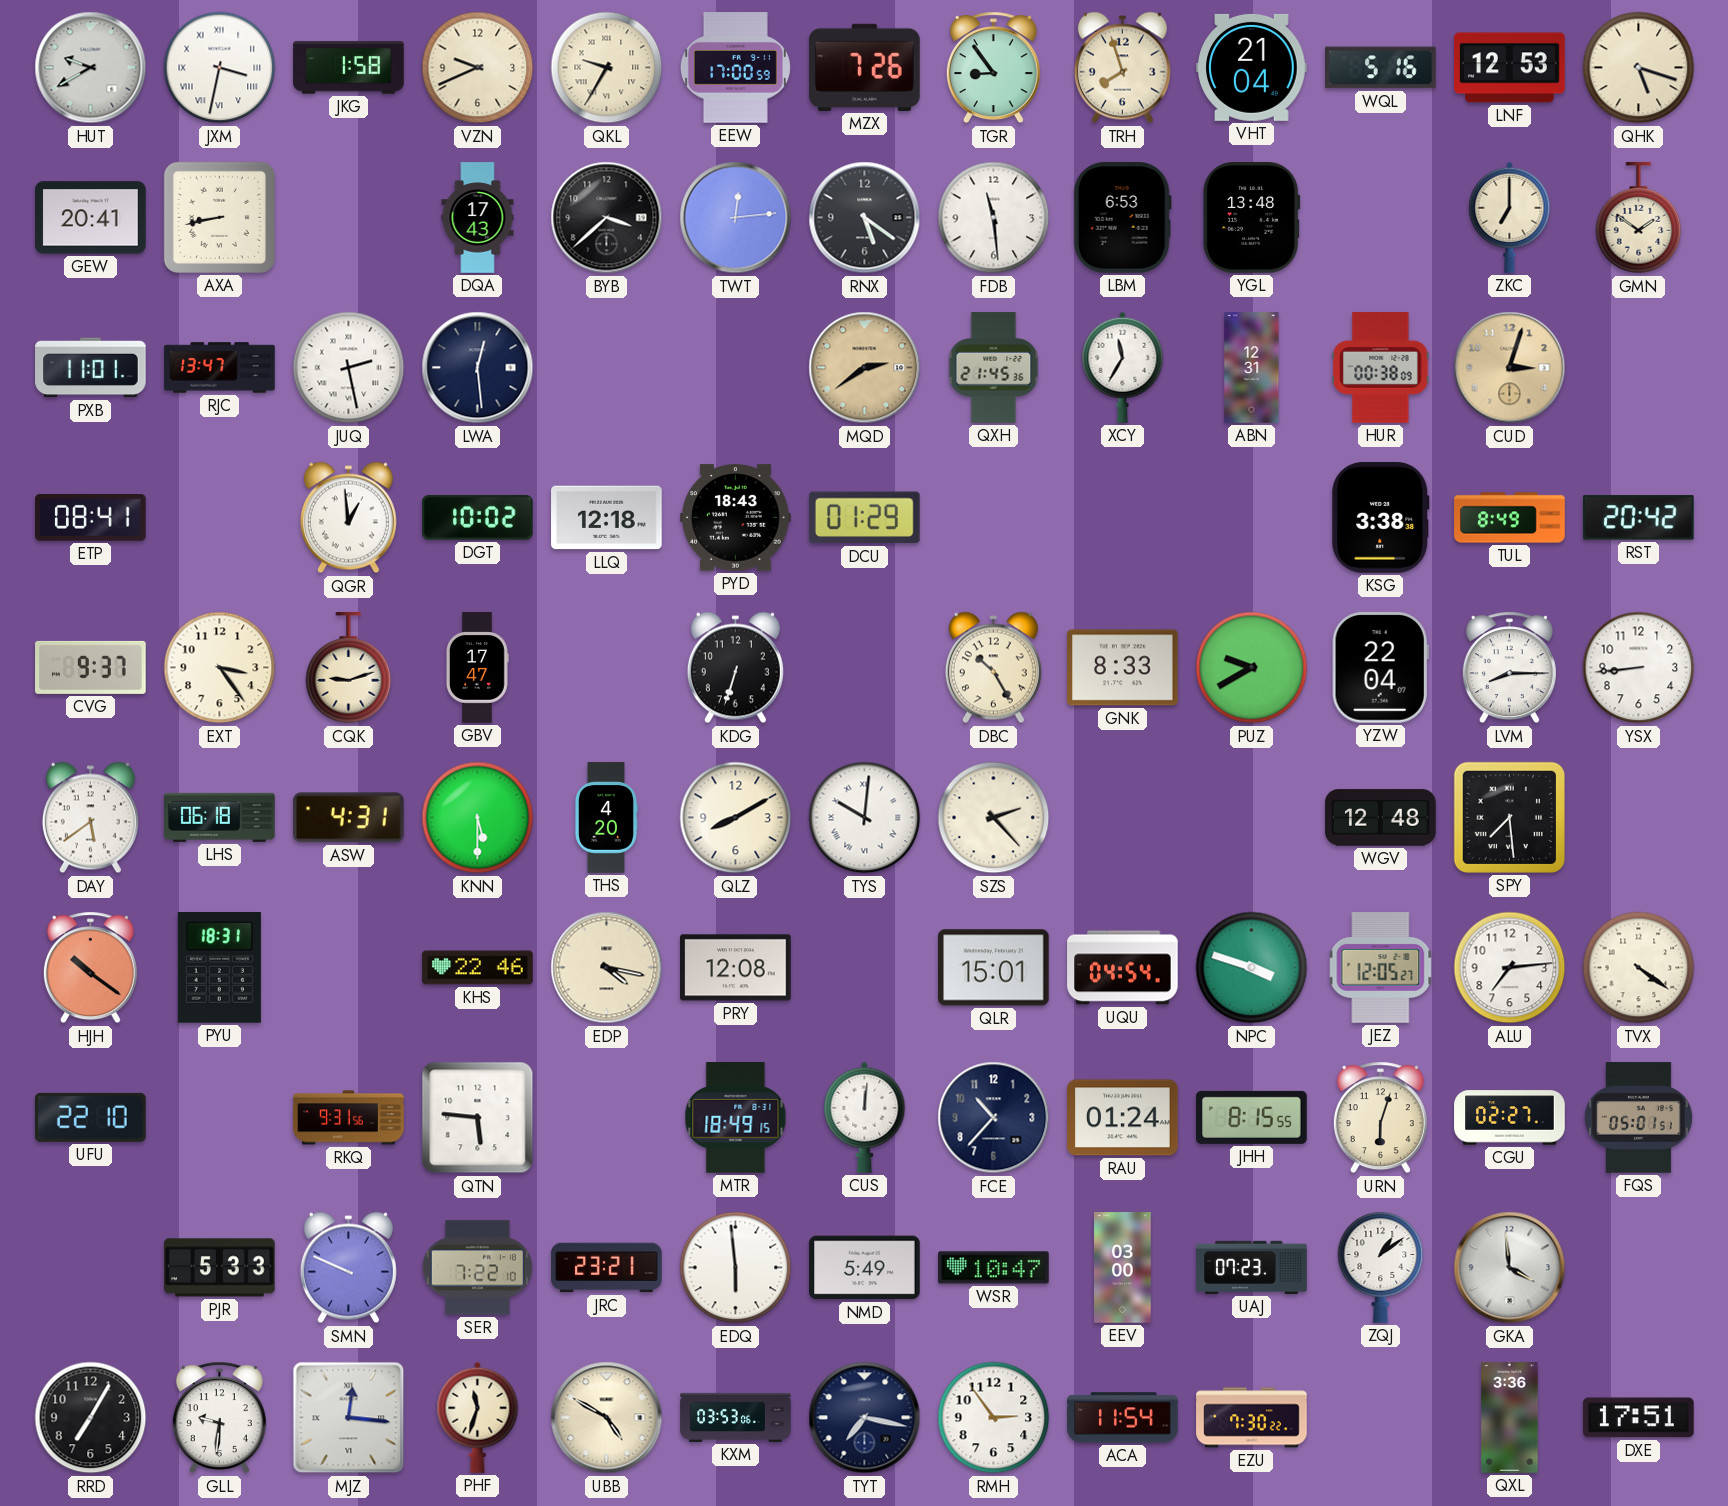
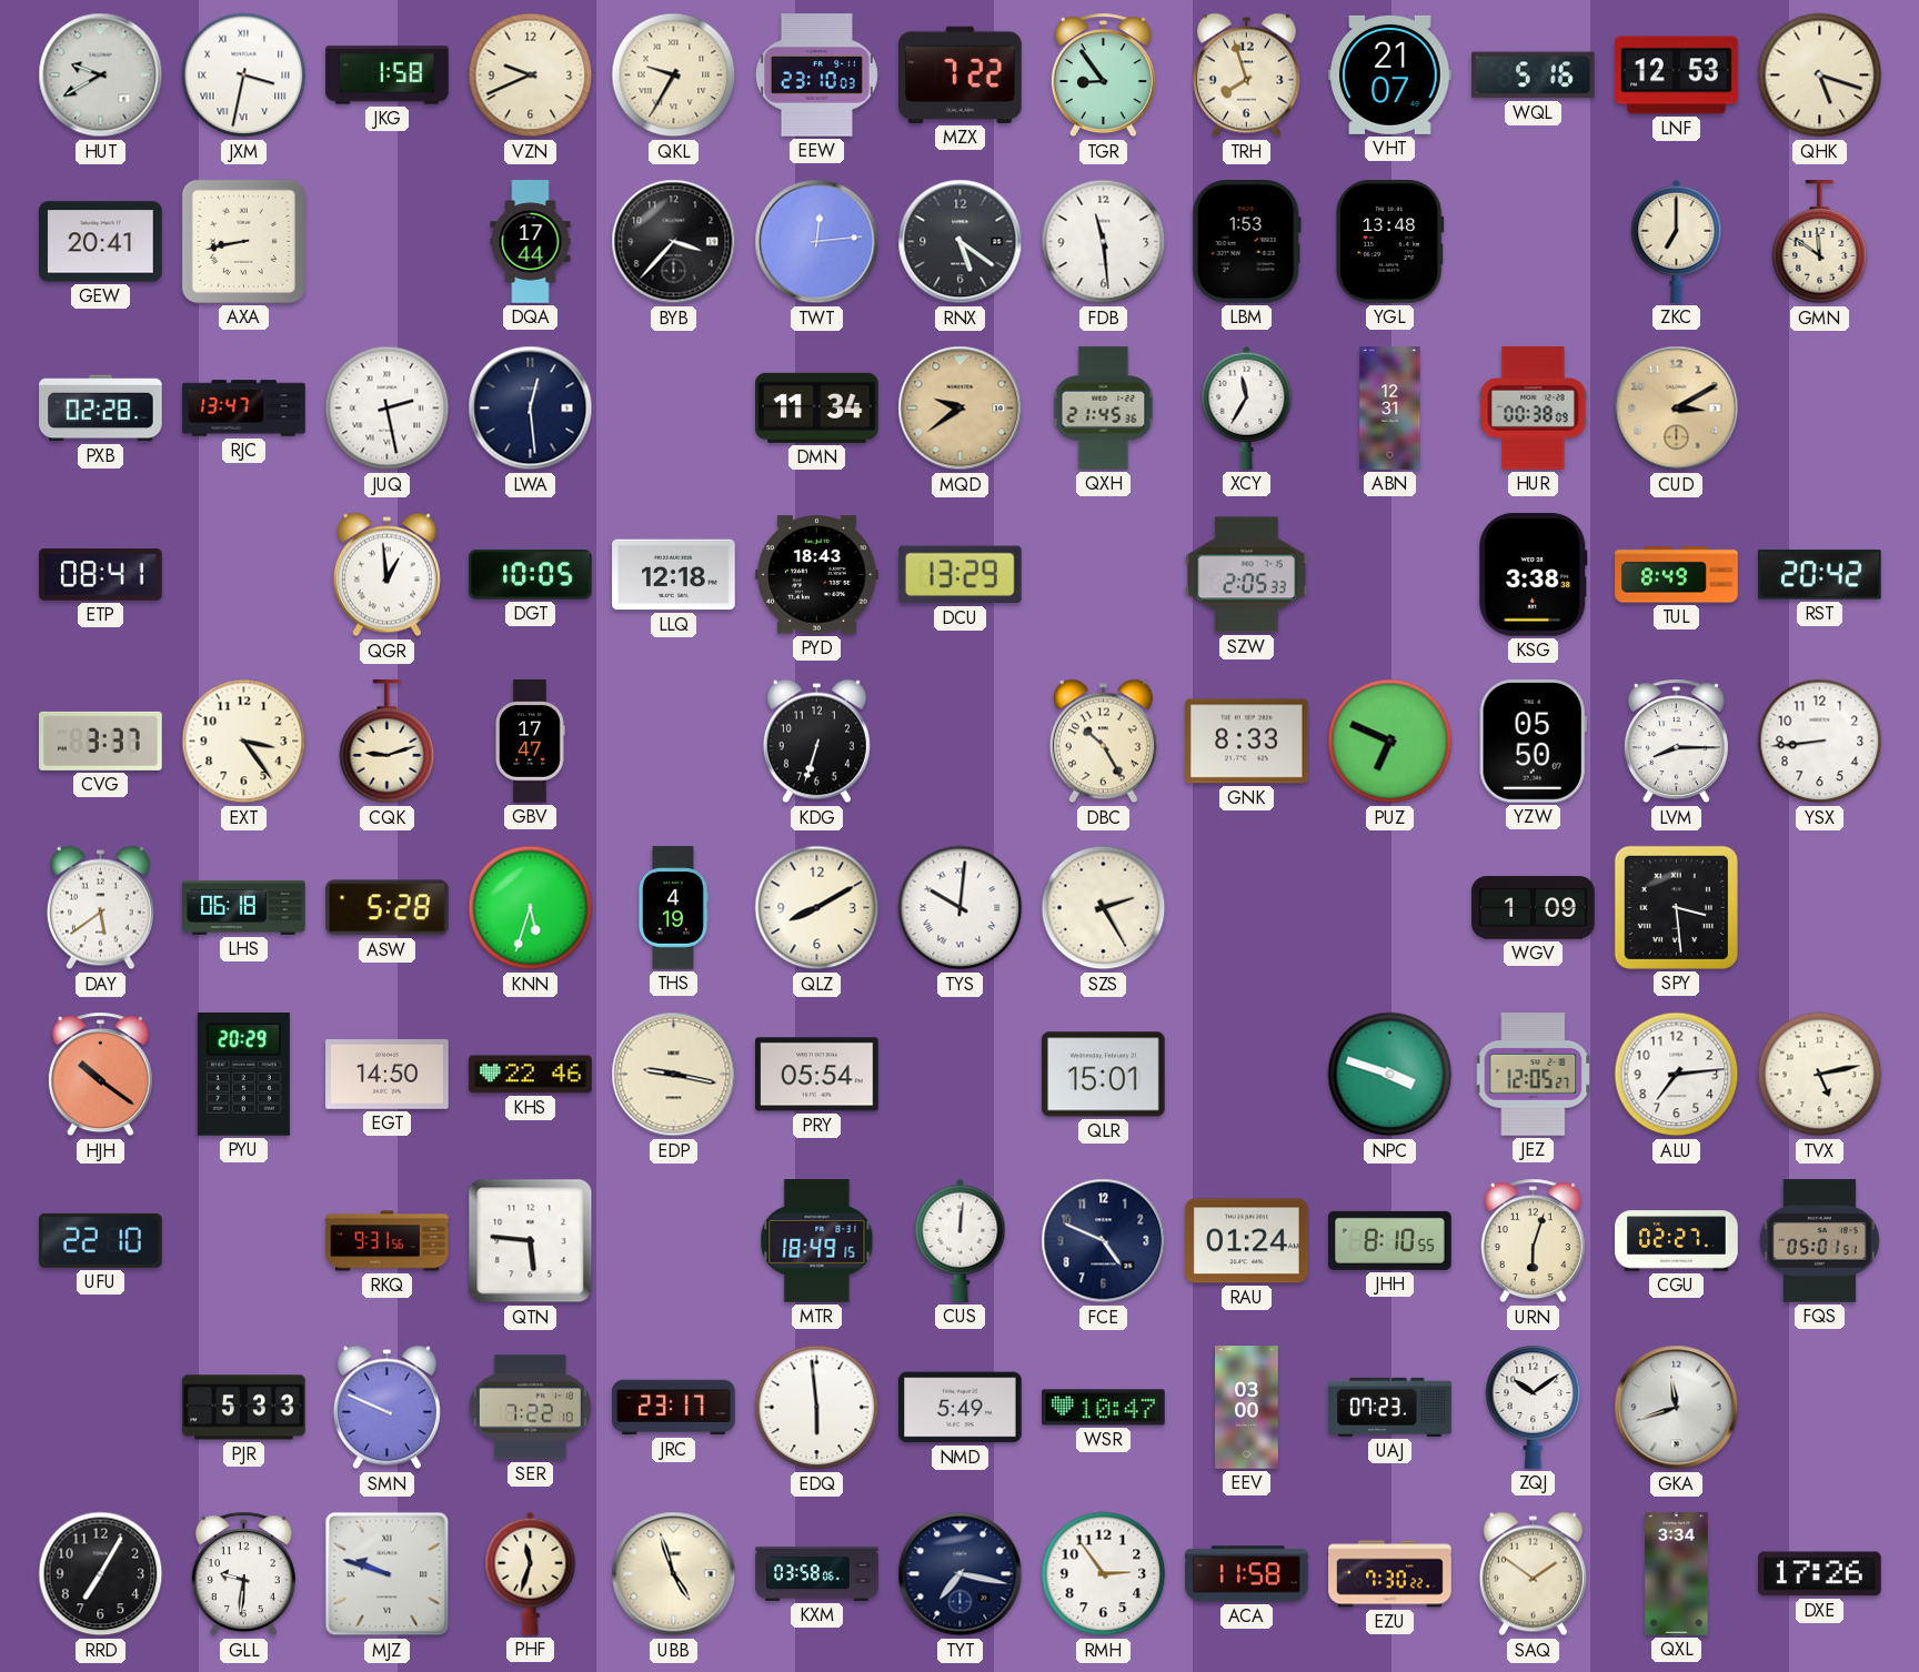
EEW: 17:00 -> 23:10
MZX: 7:26 -> 7:22
VHT: 21:04 -> 21:07
DQA: 17:43 -> 17:44
BYB: 3:38 -> 3:37
LBM: 6:53 -> 1:53
GMN: 1:51 -> 11:51
PXB: 11:01 -> 02:28
DMN: none -> 11:34
MQD: 2:39 -> 9:39
CUD: 3:03 -> 3:10
DGT: 10:02 -> 10:05
DCU: 01:29 -> 13:29
SZW: none -> 2:05
CVG: 9:37 -> 3:37
PUZ: 9:40 -> 6:49
YZW: 22:04 -> 05:50
ASW: 4:31 -> 5:28
KNN: 5:30 -> 5:33
THS: 4:20 -> 4:19
SZS: 2:23 -> 2:25
WGV: 12:48 -> 1:09
SPY: 7:29 -> 3:29
PYU: 18:31 -> 20:29
EGT: none -> 14:50
EDP: 4:17 -> 9:17
PRY: 12:08 -> 05:54
UQU: 04:54 -> none
TVX: 4:21 -> 5:13
FCE: 10:37 -> 4:49
JHH: 8:15 -> 8:10
JRC: 23:21 -> 23:17
ZQJ: 1:09 -> 10:09
GKA: 3:59 -> 11:42
MJZ: 12:16 -> 9:48
UBB: 4:50 -> 4:57
KXM: 03:53 -> 03:58
ACA: 11:54 -> 11:58
SAQ: none -> 1:51
QXL: 3:36 -> 3:34
DXE: 17:51 -> 17:26
